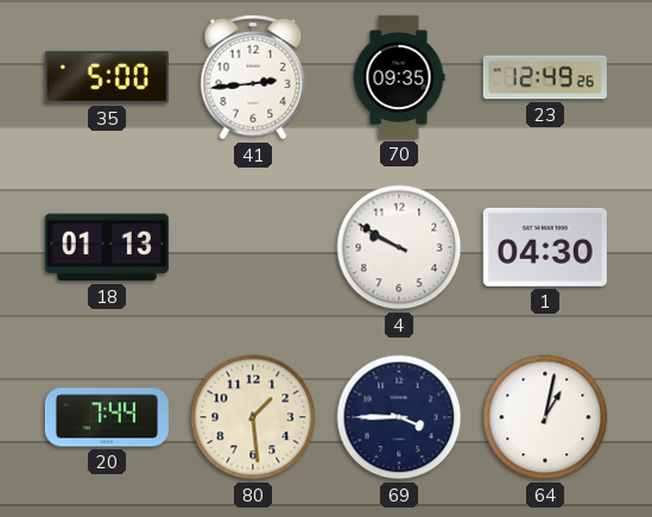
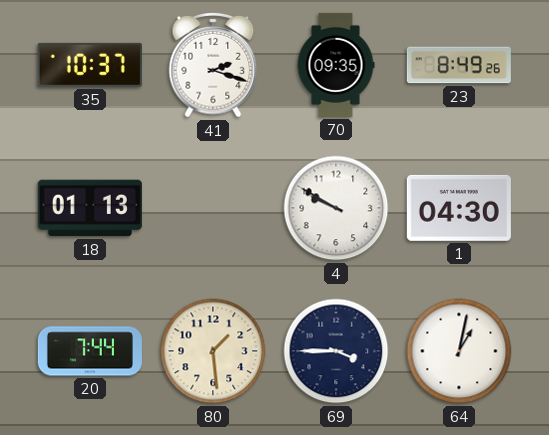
35: 5:00 -> 10:37
41: 2:44 -> 2:18
23: 12:49 -> 8:49
